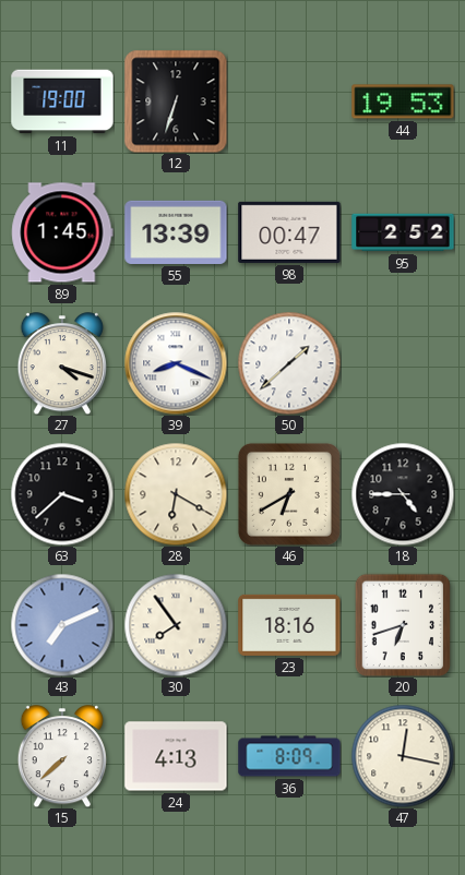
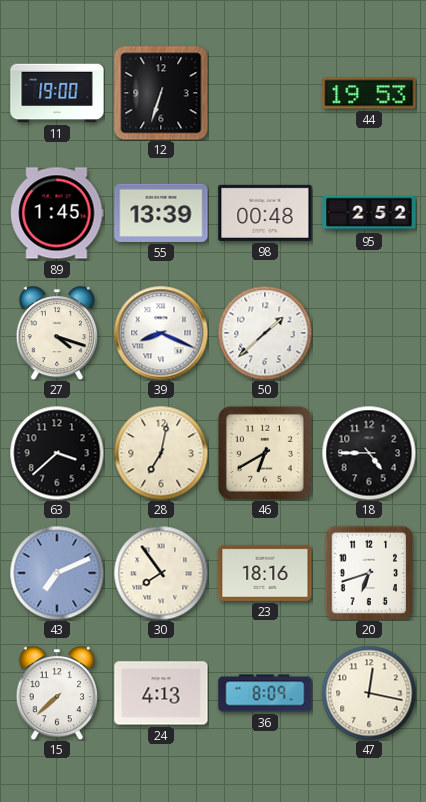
98: 00:47 -> 00:48
28: 6:20 -> 7:02
